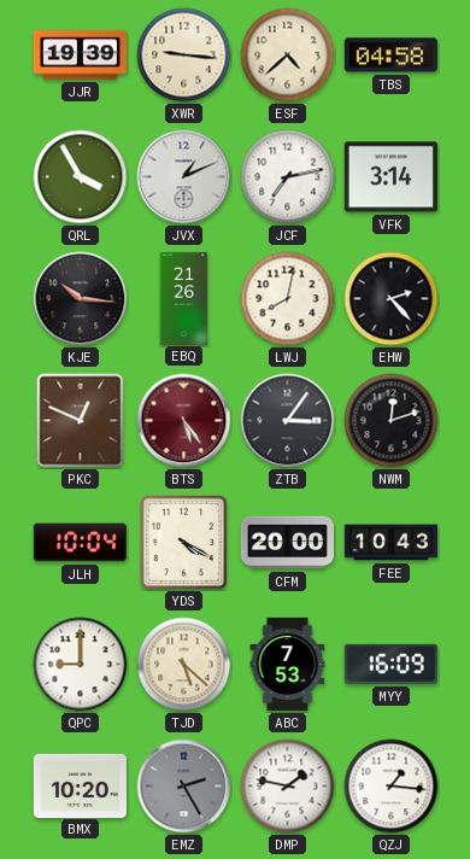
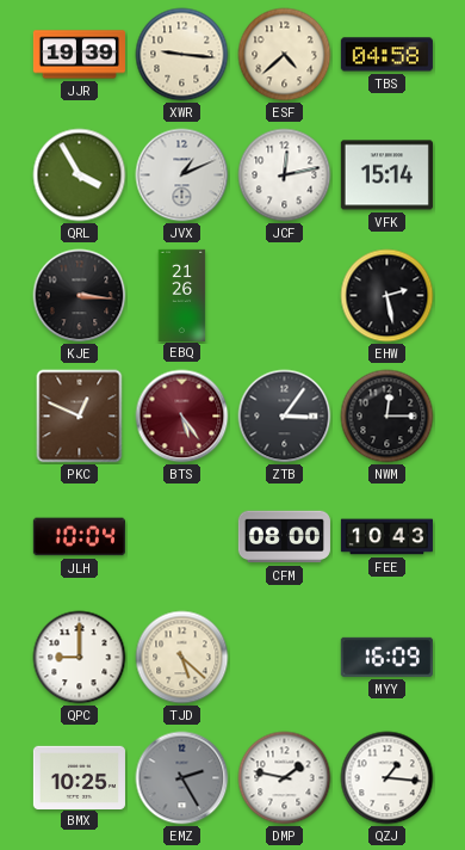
JCF: 7:13 -> 12:13
VFK: 3:14 -> 15:14
KJE: 10:16 -> 3:16
LWJ: 8:02 -> none
EHW: 2:23 -> 2:28
NWM: 12:12 -> 12:15
YDS: 4:20 -> none
CFM: 20:00 -> 08:00
ABC: 7:53 -> none
BMX: 10:20 -> 10:25
